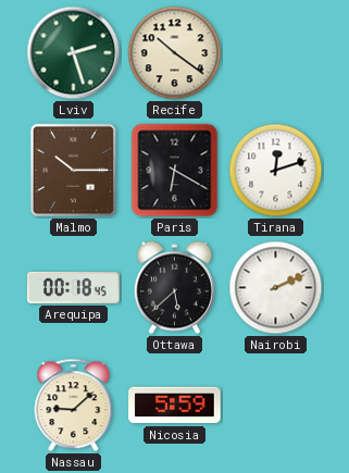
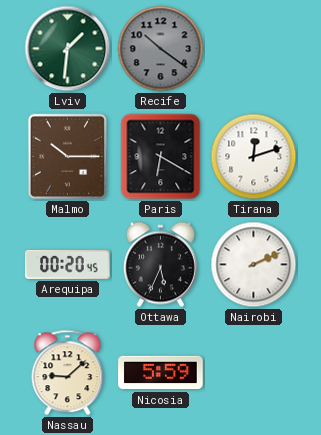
Lviv: 2:27 -> 1:31
Recife dial: cream -> grey
Arequipa: 00:18 -> 00:20
Ottawa: 5:38 -> 5:34
